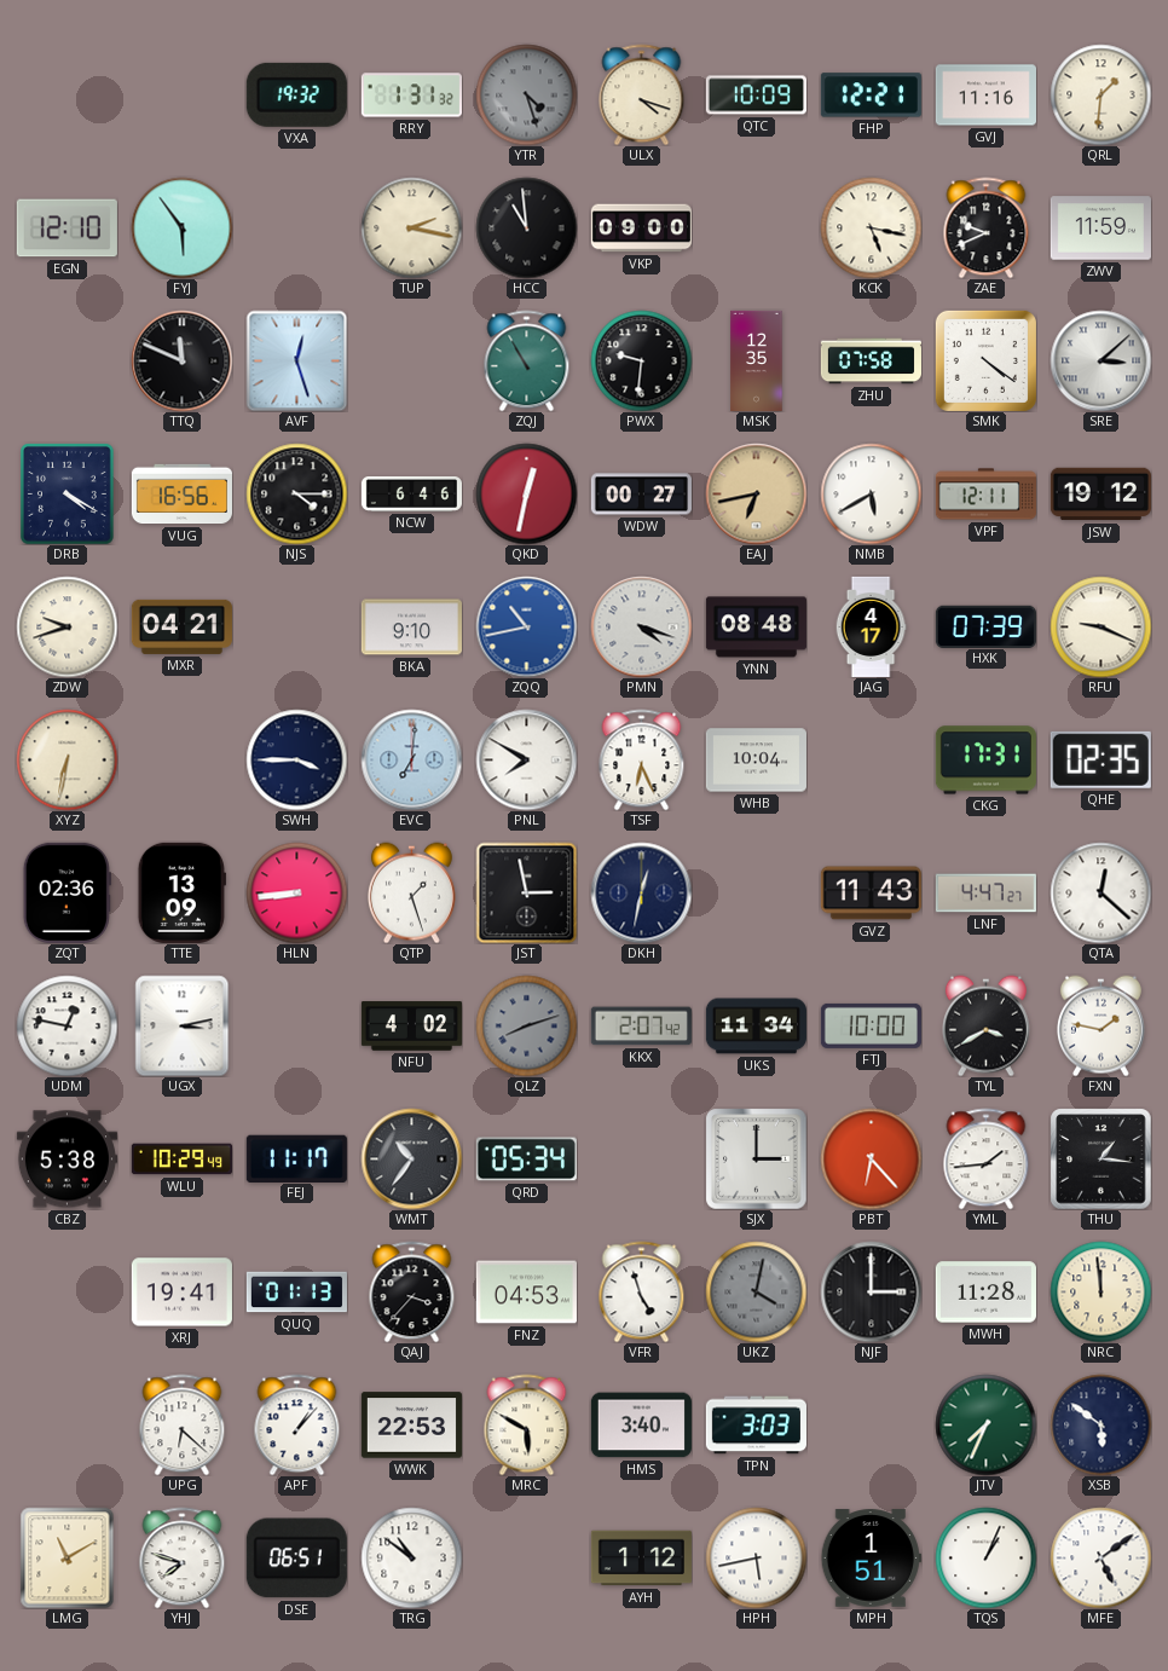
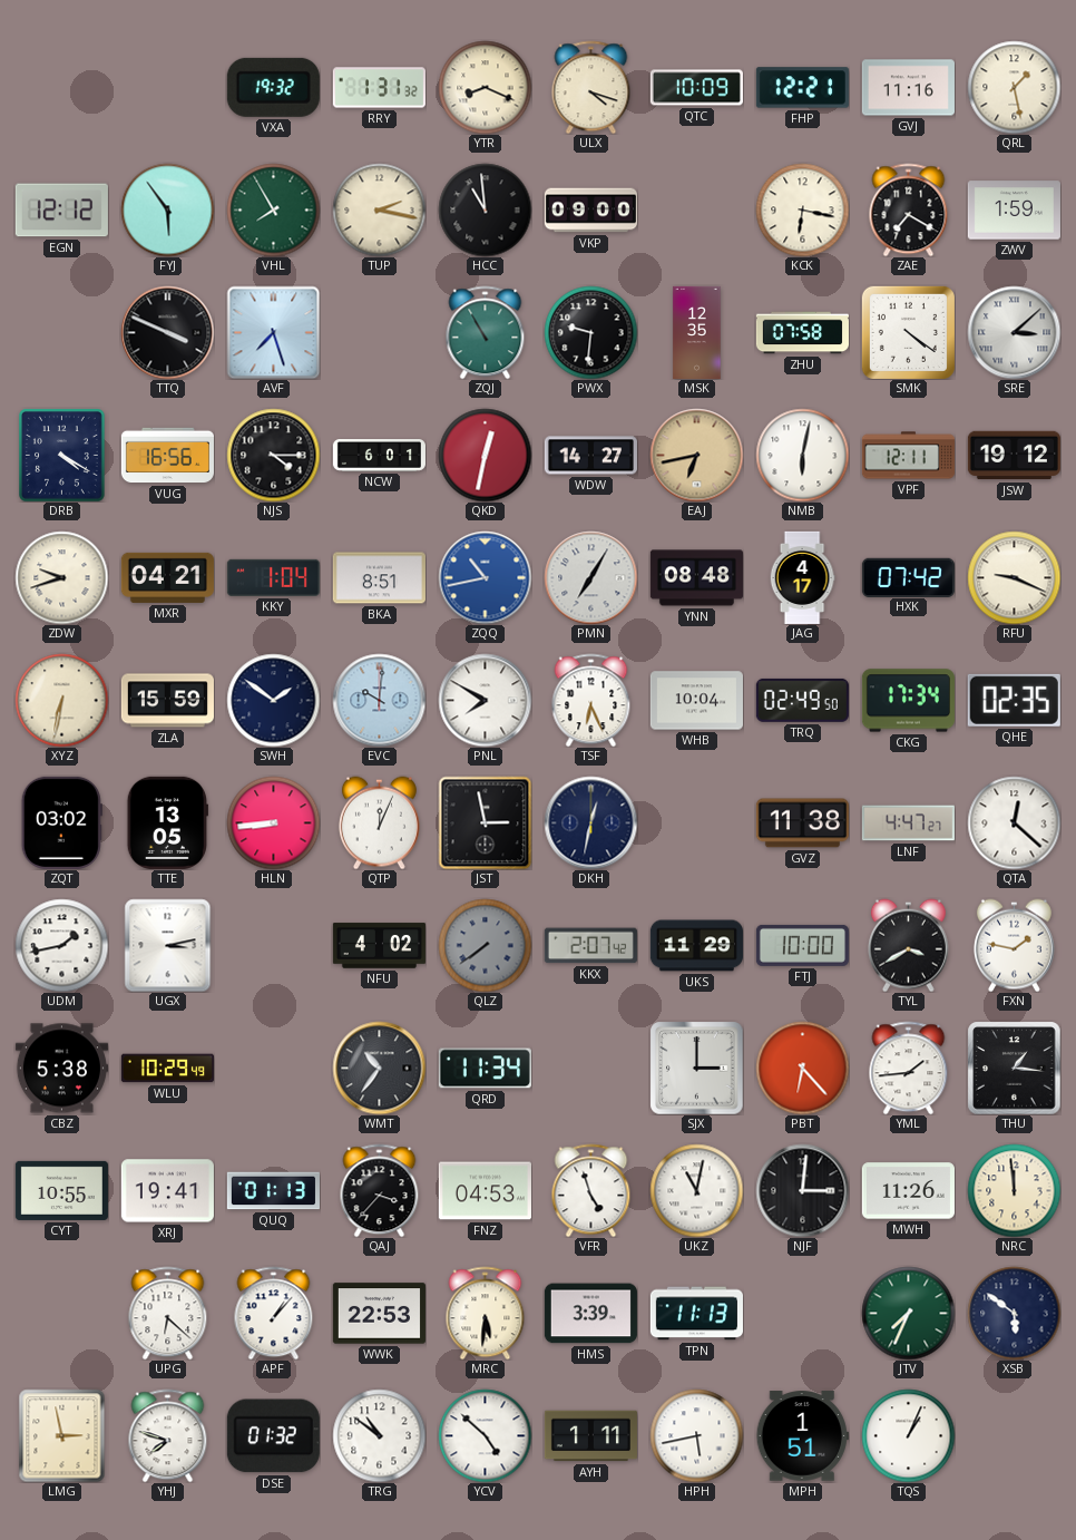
YTR: 4:27 -> 8:19
YTR dial: grey -> cream
QRL: 1:31 -> 1:28
EGN: 12:10 -> 12:12
VHL: none -> 7:55
KCK: 5:17 -> 6:17
ZAE: 9:41 -> 7:20
ZWV: 11:59 -> 1:59
TTQ: 11:49 -> 3:49
AVF: 12:27 -> 7:27
NCW: 6:46 -> 6:01
WDW: 00:27 -> 14:27
NMB: 5:40 -> 6:02
KKY: none -> 1:04
BKA: 9:10 -> 8:51
PMN: 4:18 -> 7:05
HXK: 07:39 -> 07:42
ZLA: none -> 15:59
SWH: 3:45 -> 1:51
EVC: 7:01 -> 10:01
TRQ: none -> 02:49
CKG: 17:31 -> 17:34
ZQT: 02:36 -> 03:02
TTE: 13:09 -> 13:05
QTP: 1:27 -> 12:04
GVZ: 11:43 -> 11:38
UDM: 12:47 -> 1:43
QLZ: 8:12 -> 7:39
UKS: 11:34 -> 11:29
FEJ: 11:17 -> none
QRD: 05:34 -> 11:34
CYT: none -> 10:55
UKZ: 4:02 -> 11:02
UKZ dial: grey -> white
NJF: 3:00 -> 3:01
MWH: 11:28 -> 11:26
MRC: 5:50 -> 5:31
HMS: 3:40 -> 3:39
TPN: 3:03 -> 11:13
LMG: 11:10 -> 2:58
DSE: 06:51 -> 01:32
YCV: none -> 4:52
AYH: 1:12 -> 1:11
MFE: 5:09 -> none
